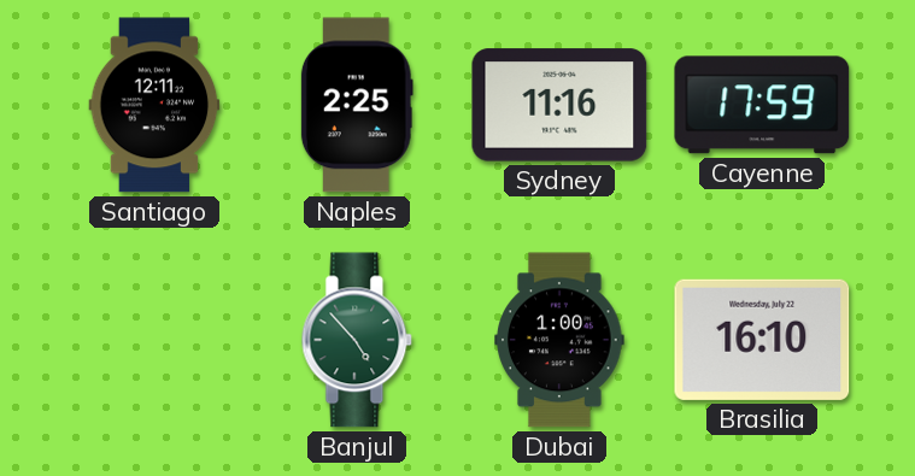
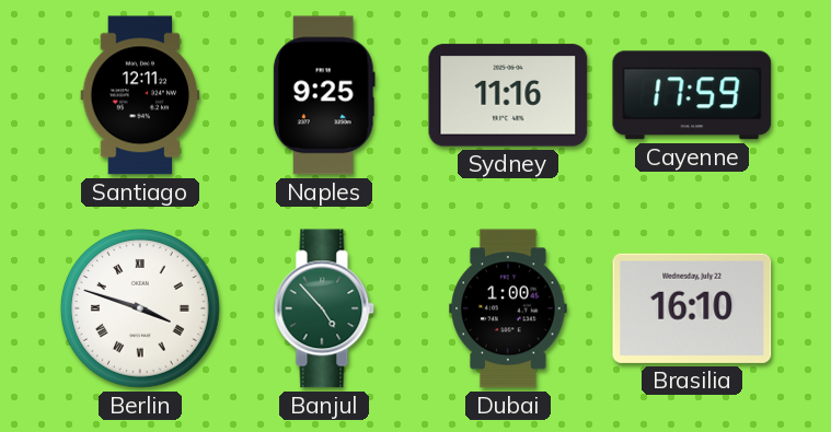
Naples: 2:25 -> 9:25
Berlin: none -> 3:48
